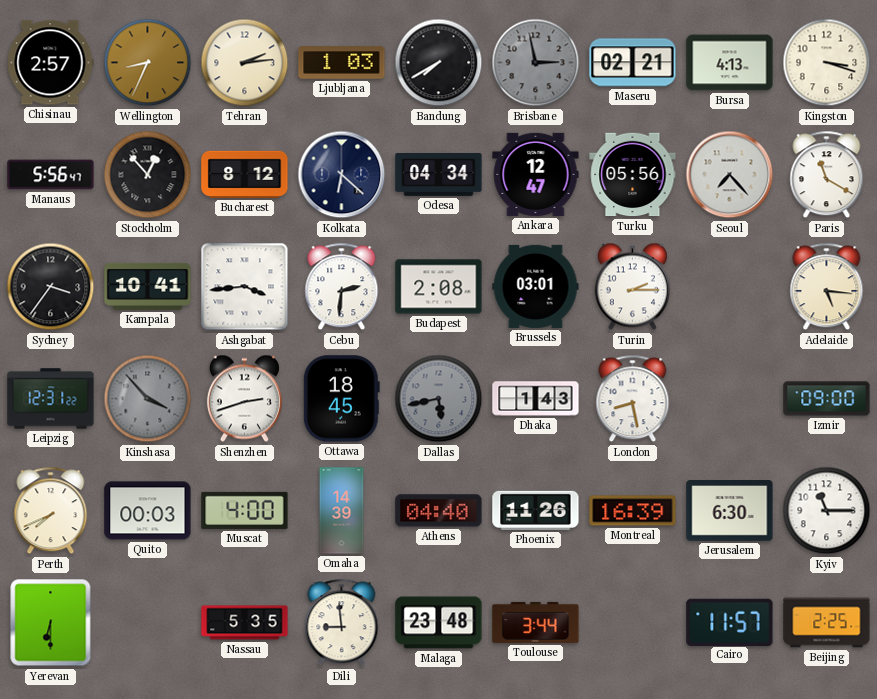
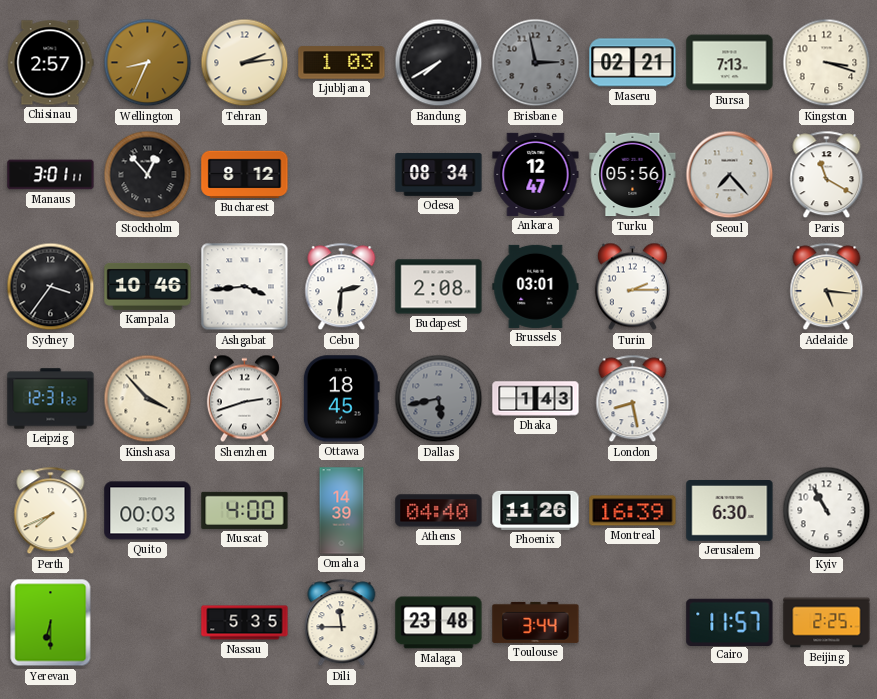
Bursa: 4:13 -> 7:13
Manaus: 5:56 -> 3:01
Kolkata: 6:22 -> none
Odesa: 04:34 -> 08:34
Kampala: 10:41 -> 10:46
Kinshasa dial: grey -> cream
Izmir: 09:00 -> none
Kyiv: 11:15 -> 10:55
Dili: 8:59 -> 11:45
